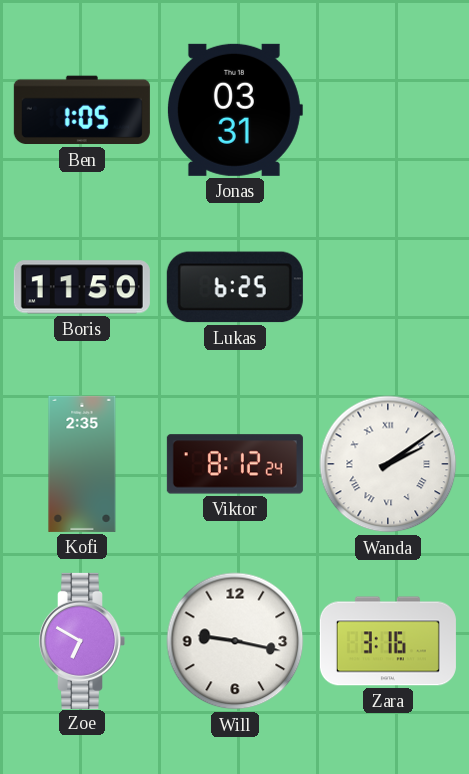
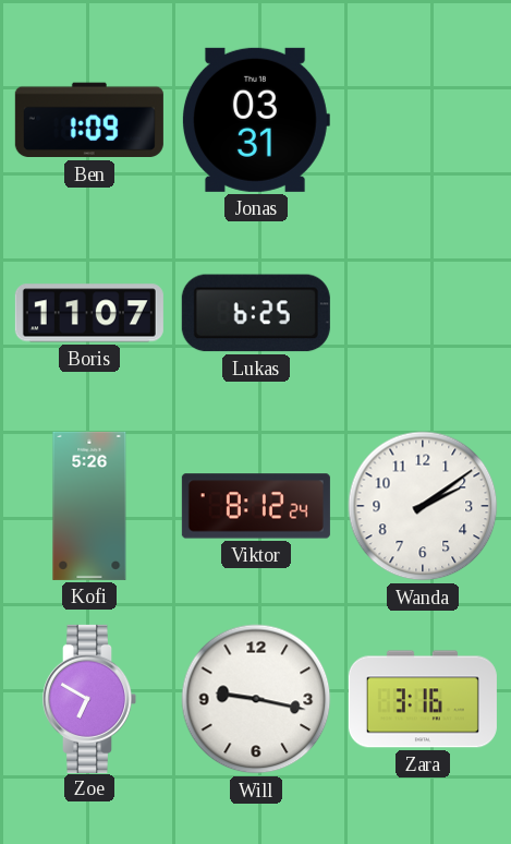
Ben: 1:05 -> 1:09
Boris: 11:50 -> 11:07
Kofi: 2:35 -> 5:26
Wanda numerals: Roman -> Arabic
